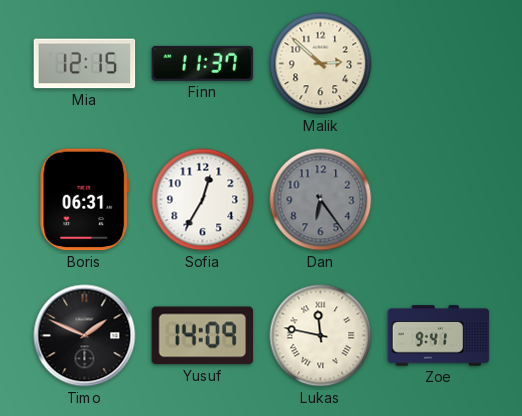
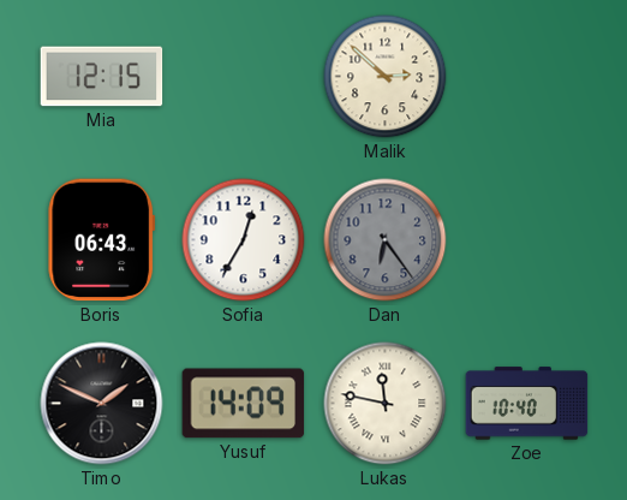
Finn: 11:37 -> none
Boris: 06:31 -> 06:43
Zoe: 9:41 -> 10:40
